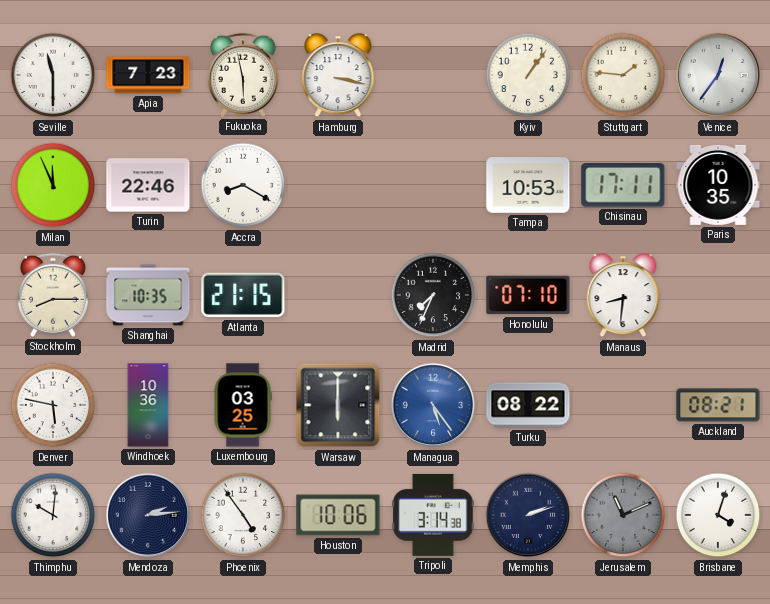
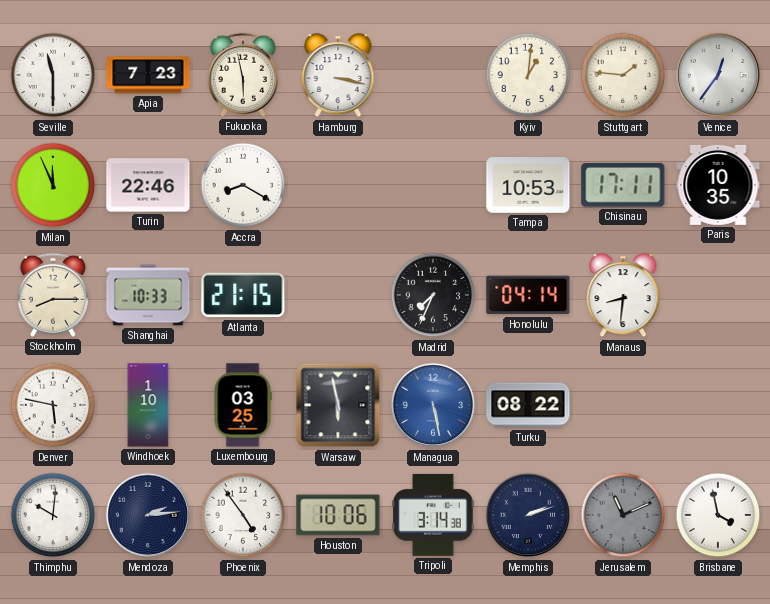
Kyiv: 1:06 -> 1:01
Shanghai: 10:35 -> 10:33
Honolulu: 07:10 -> 04:14
Windhoek: 10:36 -> 1:10
Warsaw: 6:00 -> 5:58
Managua: 5:24 -> 5:28
Auckland: 08:21 -> none
Brisbane: 4:03 -> 3:58
